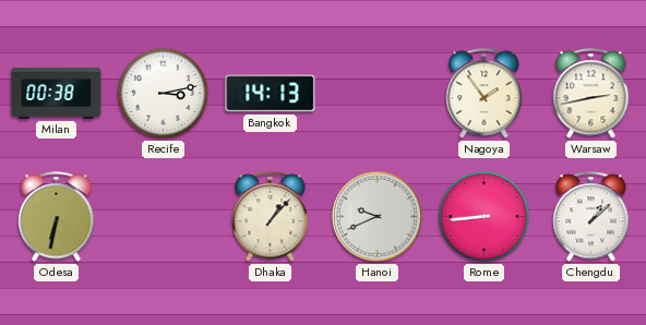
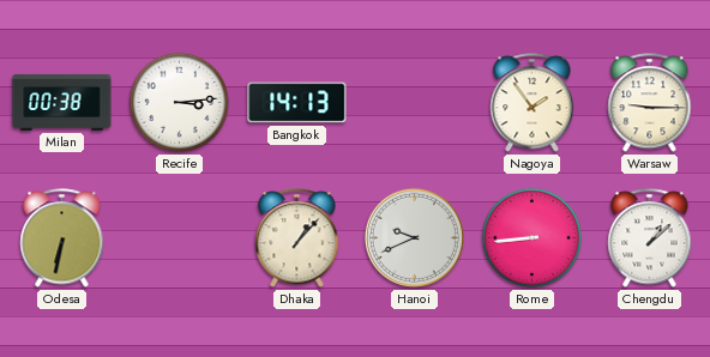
Recife: 3:13 -> 3:14
Warsaw: 2:43 -> 9:15
